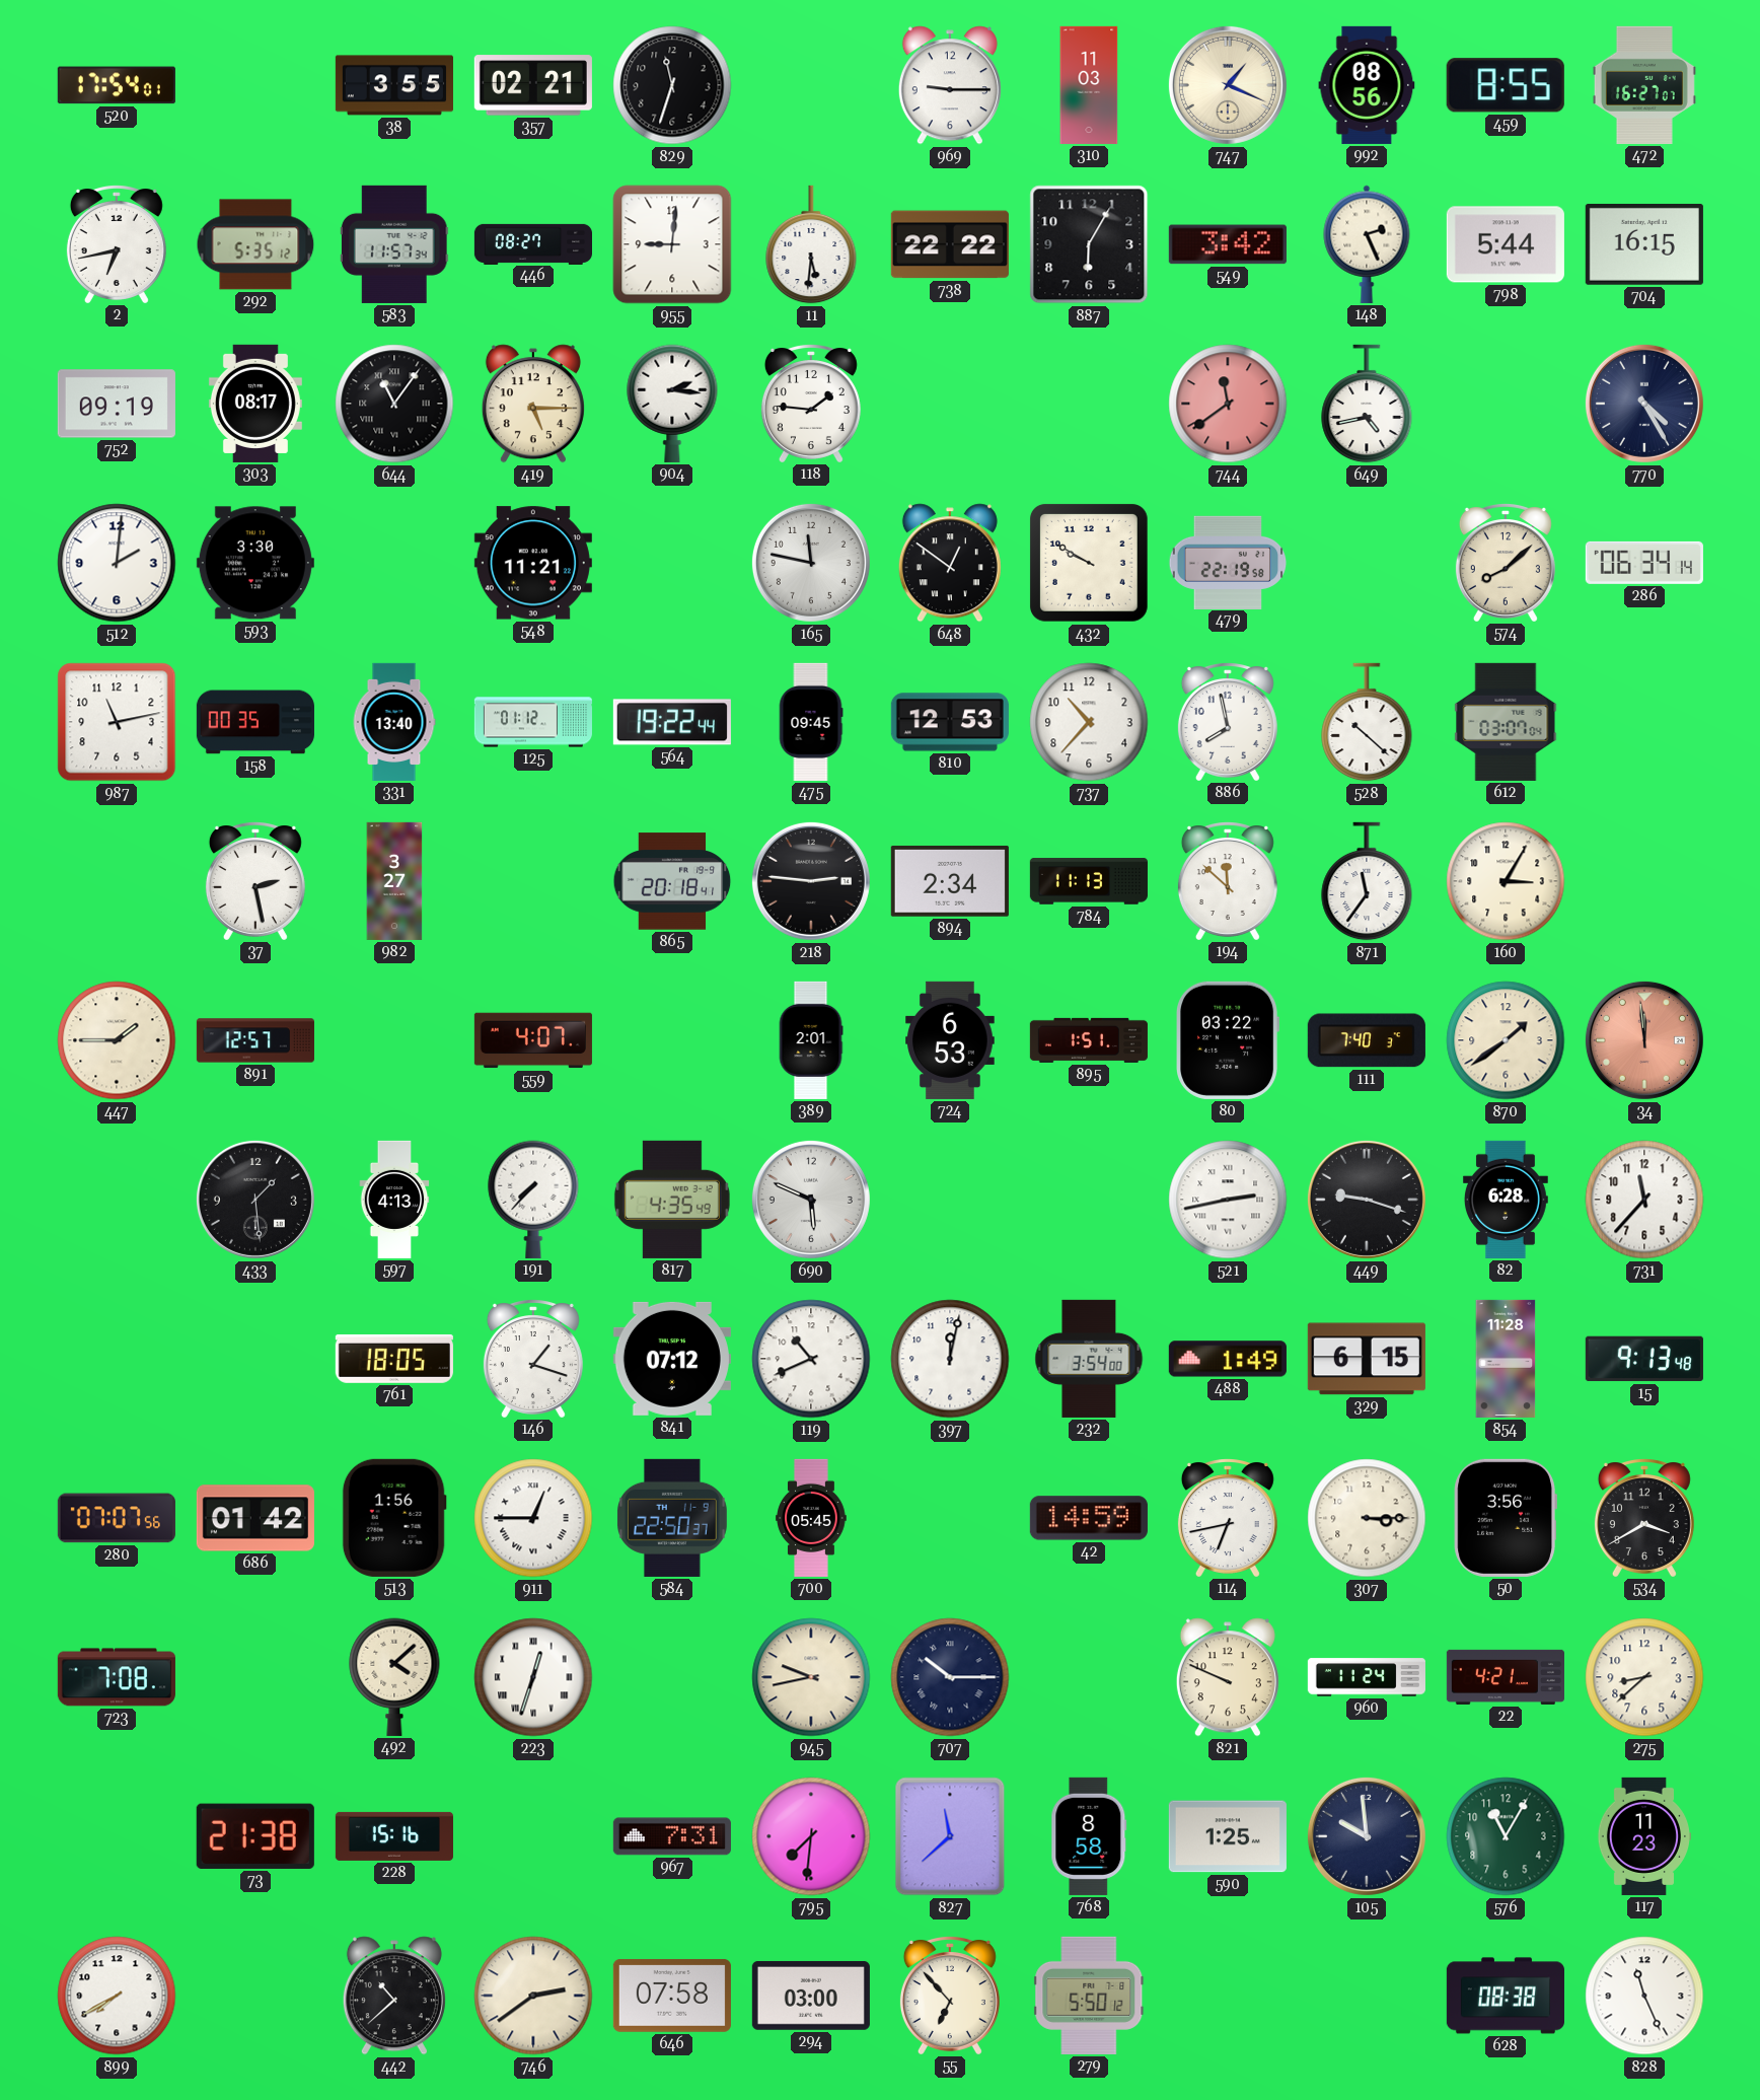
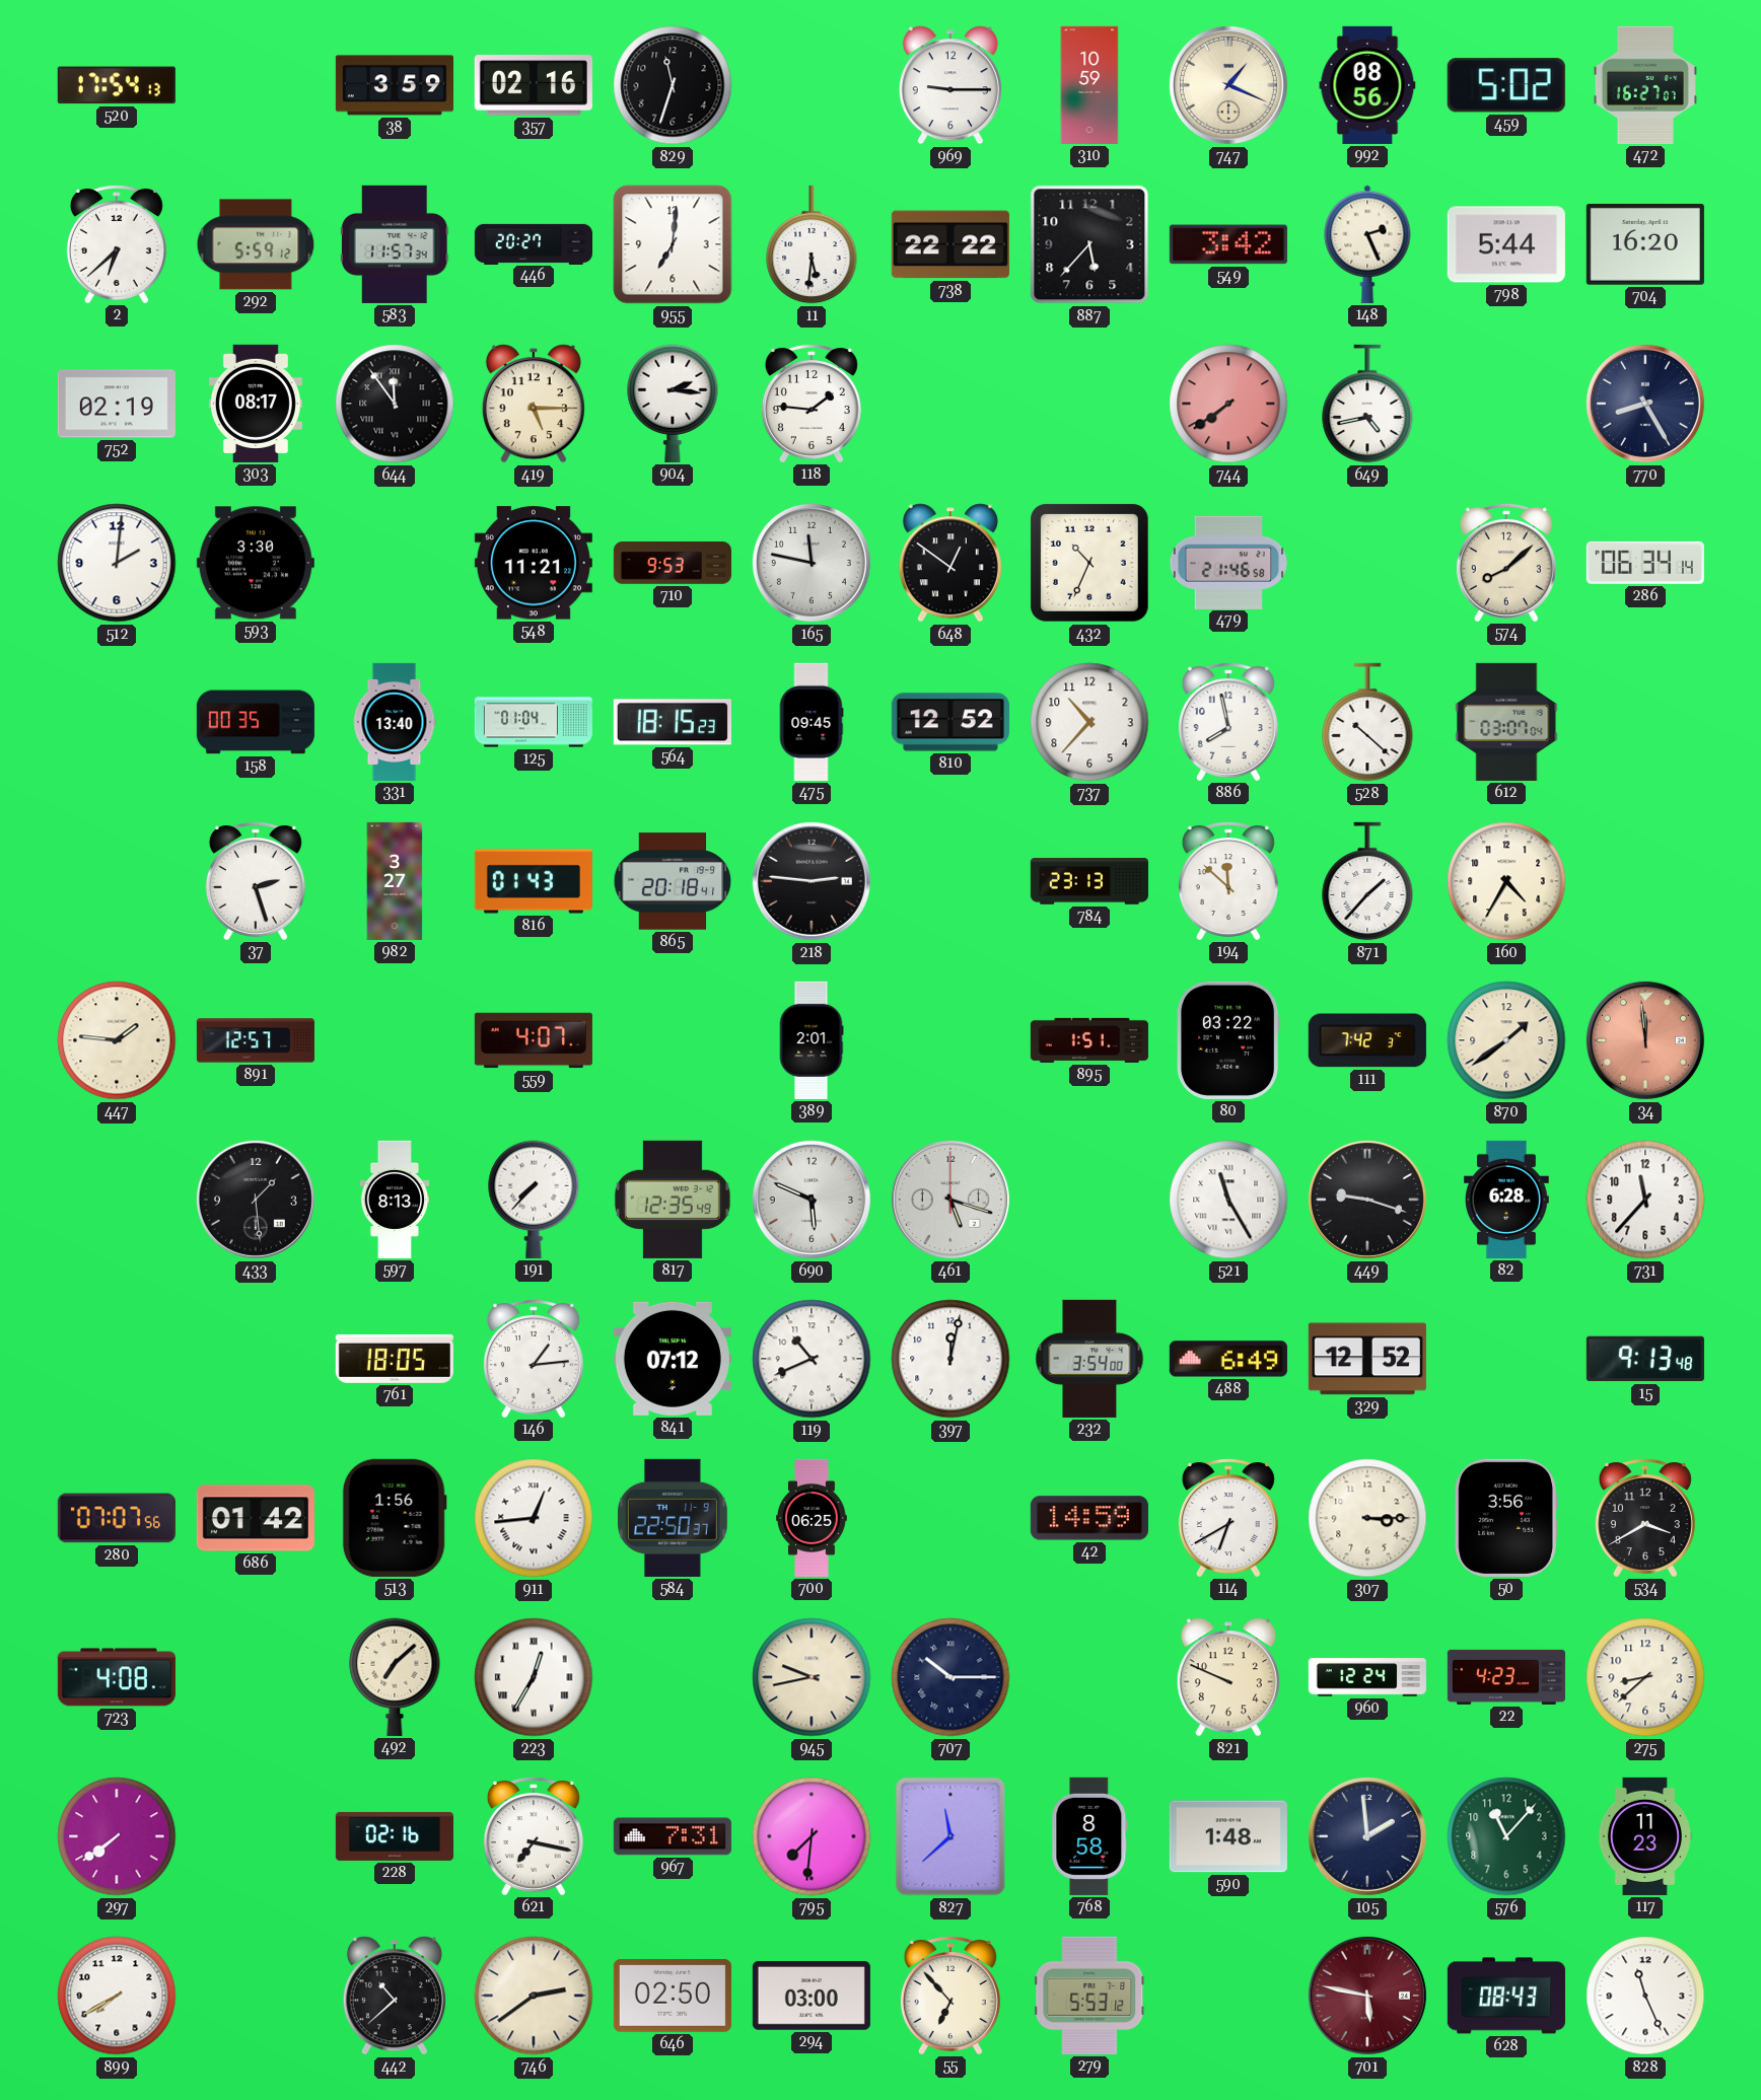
520: 17:54:01 -> 17:54:13
38: 3:55 -> 3:59
357: 02:21 -> 02:16
310: 11:03 -> 10:59
459: 8:55 -> 5:02
2: 6:43 -> 6:38
292: 5:35 -> 5:59
446: 08:27 -> 20:27
955: 9:01 -> 7:01
887: 6:05 -> 5:37
704: 16:15 -> 16:20
752: 09:19 -> 02:19
644: 11:06 -> 11:54
744: 11:39 -> 7:39
770: 4:25 -> 8:25
710: none -> 9:53
432: 9:50 -> 10:34
479: 22:19 -> 21:46
987: 11:13 -> none
125: 01:12 -> 01:04
564: 19:22 -> 18:15
810: 12:53 -> 12:52
37: 2:28 -> 2:27
816: none -> 01:43
894: 2:34 -> none
784: 11:13 -> 23:13
871: 11:36 -> 1:37
160: 3:05 -> 4:35
447: 1:45 -> 1:46
724: 6:53 -> none
111: 7:40 -> 7:42
597: 4:13 -> 8:13
817: 4:35 -> 12:35
461: none -> 5:18
521: 2:43 -> 11:25
146: 1:18 -> 1:14
488: 1:49 -> 6:49
329: 6:15 -> 12:52
854: 11:28 -> none
911: 12:45 -> 12:44
700: 05:45 -> 06:25
114: 6:43 -> 6:40
723: 7:08 -> 4:08
492: 4:08 -> 7:08
223: 12:33 -> 12:35
960: 11:24 -> 12:24
22: 4:21 -> 4:23
297: none -> 7:39
73: 21:38 -> none
228: 15:16 -> 02:16
621: none -> 7:17
590: 1:25 -> 1:48
105: 9:59 -> 1:59
576: 11:05 -> 11:07
646: 07:58 -> 02:50
279: 5:50 -> 5:53
701: none -> 5:47
628: 08:38 -> 08:43
